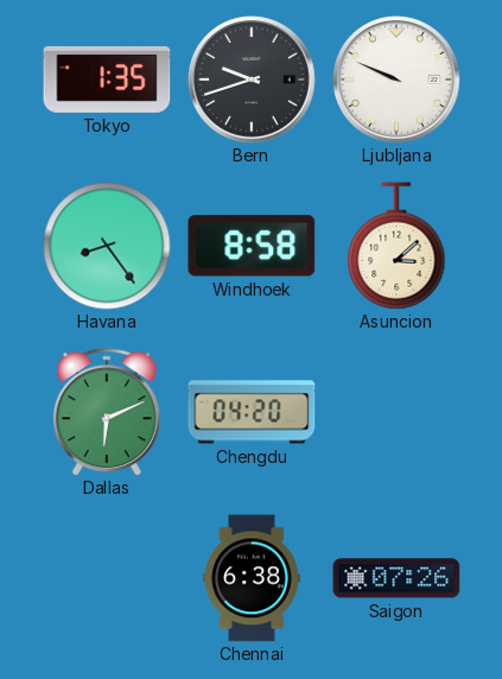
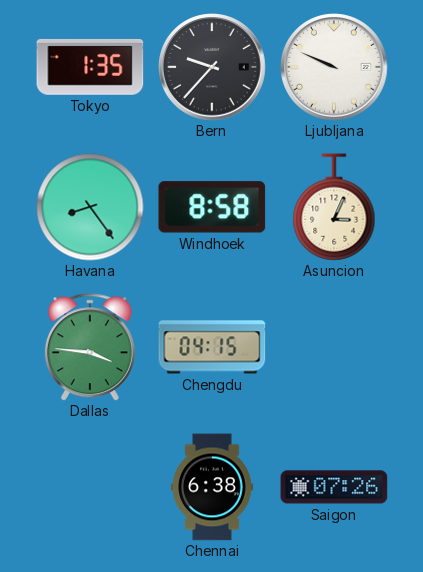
Bern: 9:42 -> 9:37
Asuncion: 3:08 -> 3:04
Dallas: 6:11 -> 3:46
Chengdu: 04:20 -> 04:15
